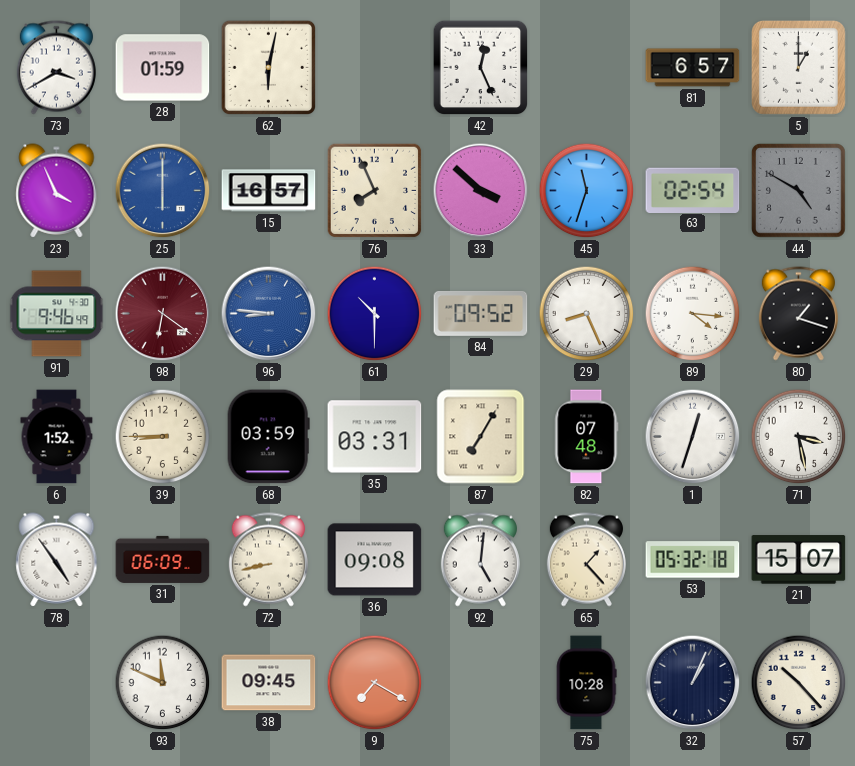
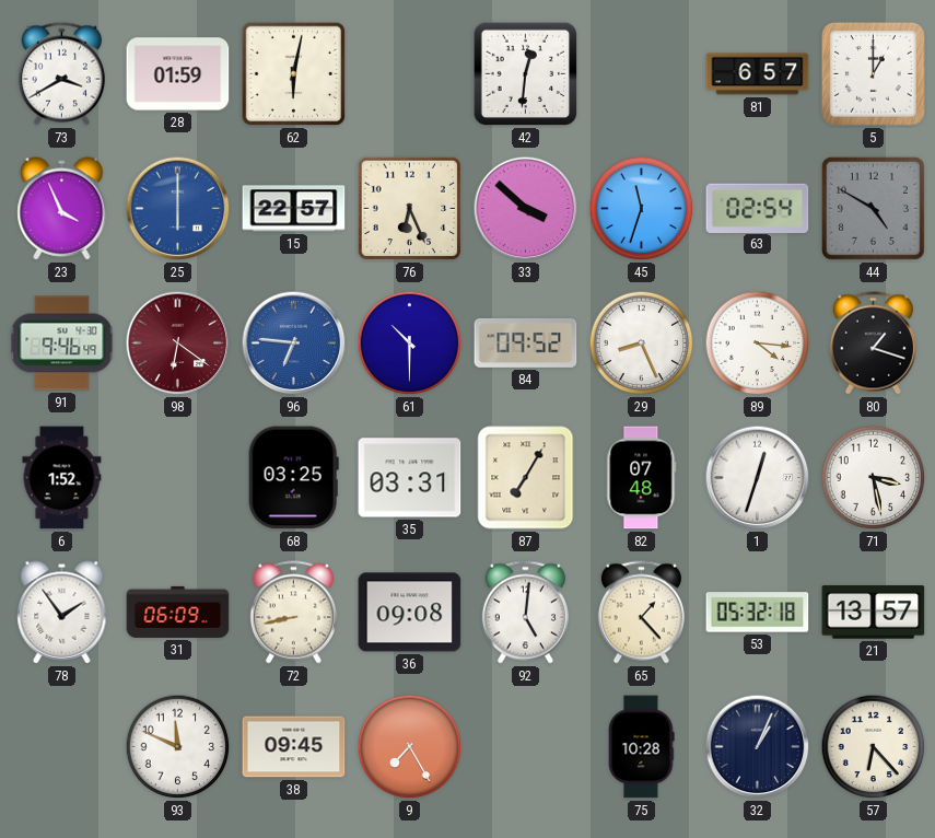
42: 12:26 -> 12:31
15: 16:57 -> 22:57
76: 7:56 -> 6:26
96: 8:46 -> 6:46
39: 8:45 -> none
68: 03:59 -> 03:25
78: 4:54 -> 1:54
21: 15:07 -> 13:57
9: 7:20 -> 7:25
57: 10:23 -> 6:23
